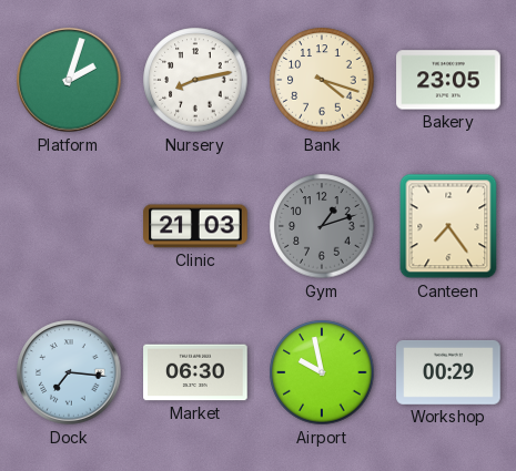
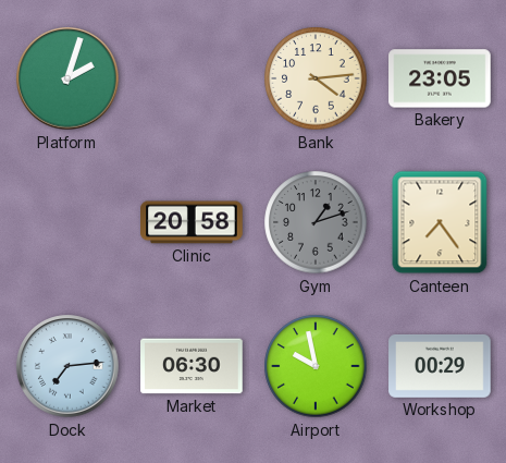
Nursery: 8:13 -> none
Bank: 4:18 -> 4:14
Clinic: 21:03 -> 20:58
Dock: 7:16 -> 7:14
